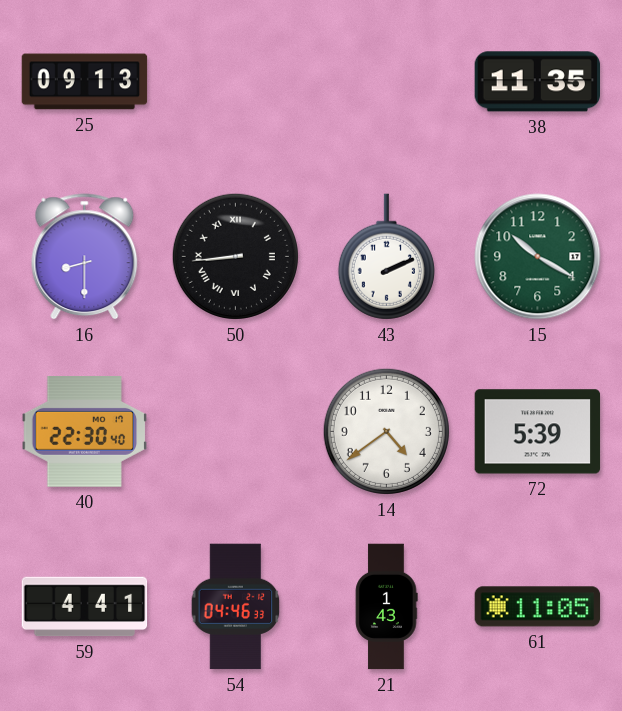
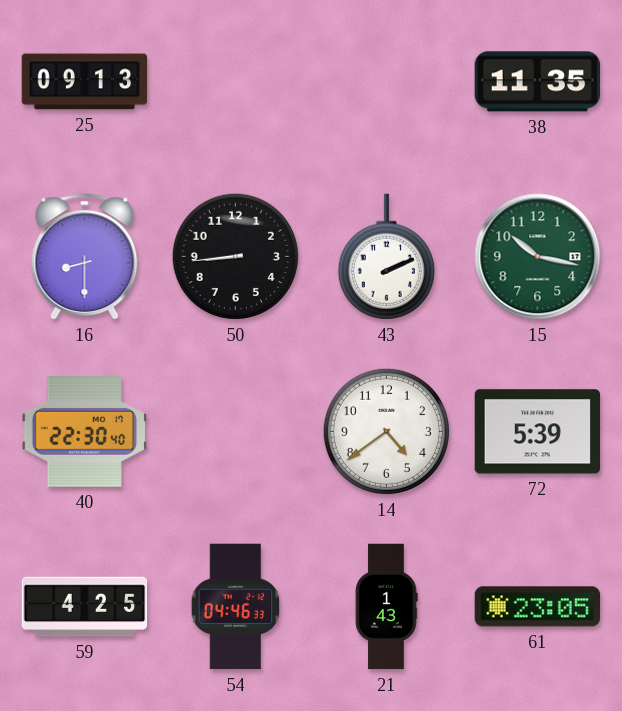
50 numerals: Roman -> Arabic
15: 10:20 -> 10:17
59: 4:41 -> 4:25
61: 11:05 -> 23:05
